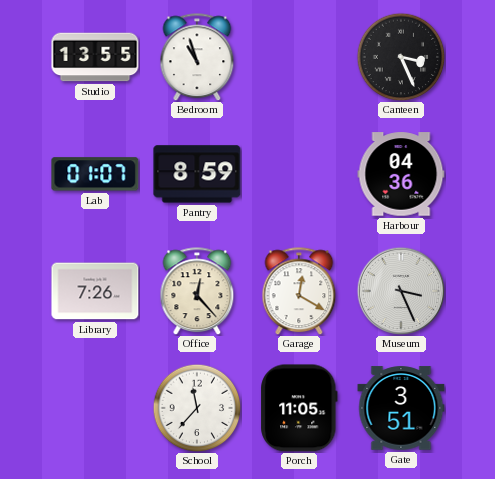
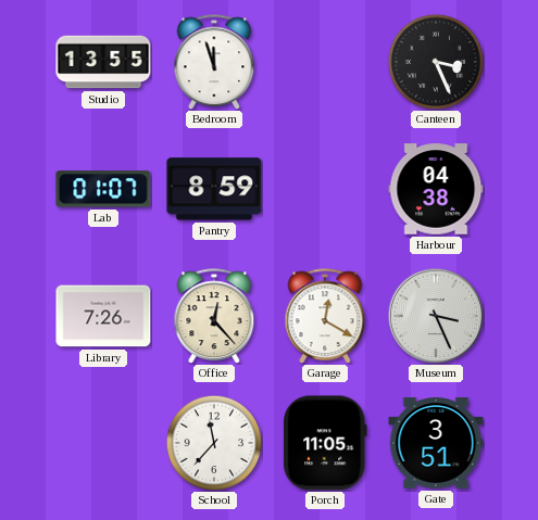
Bedroom: 10:57 -> 11:57
Harbour: 04:36 -> 04:38
